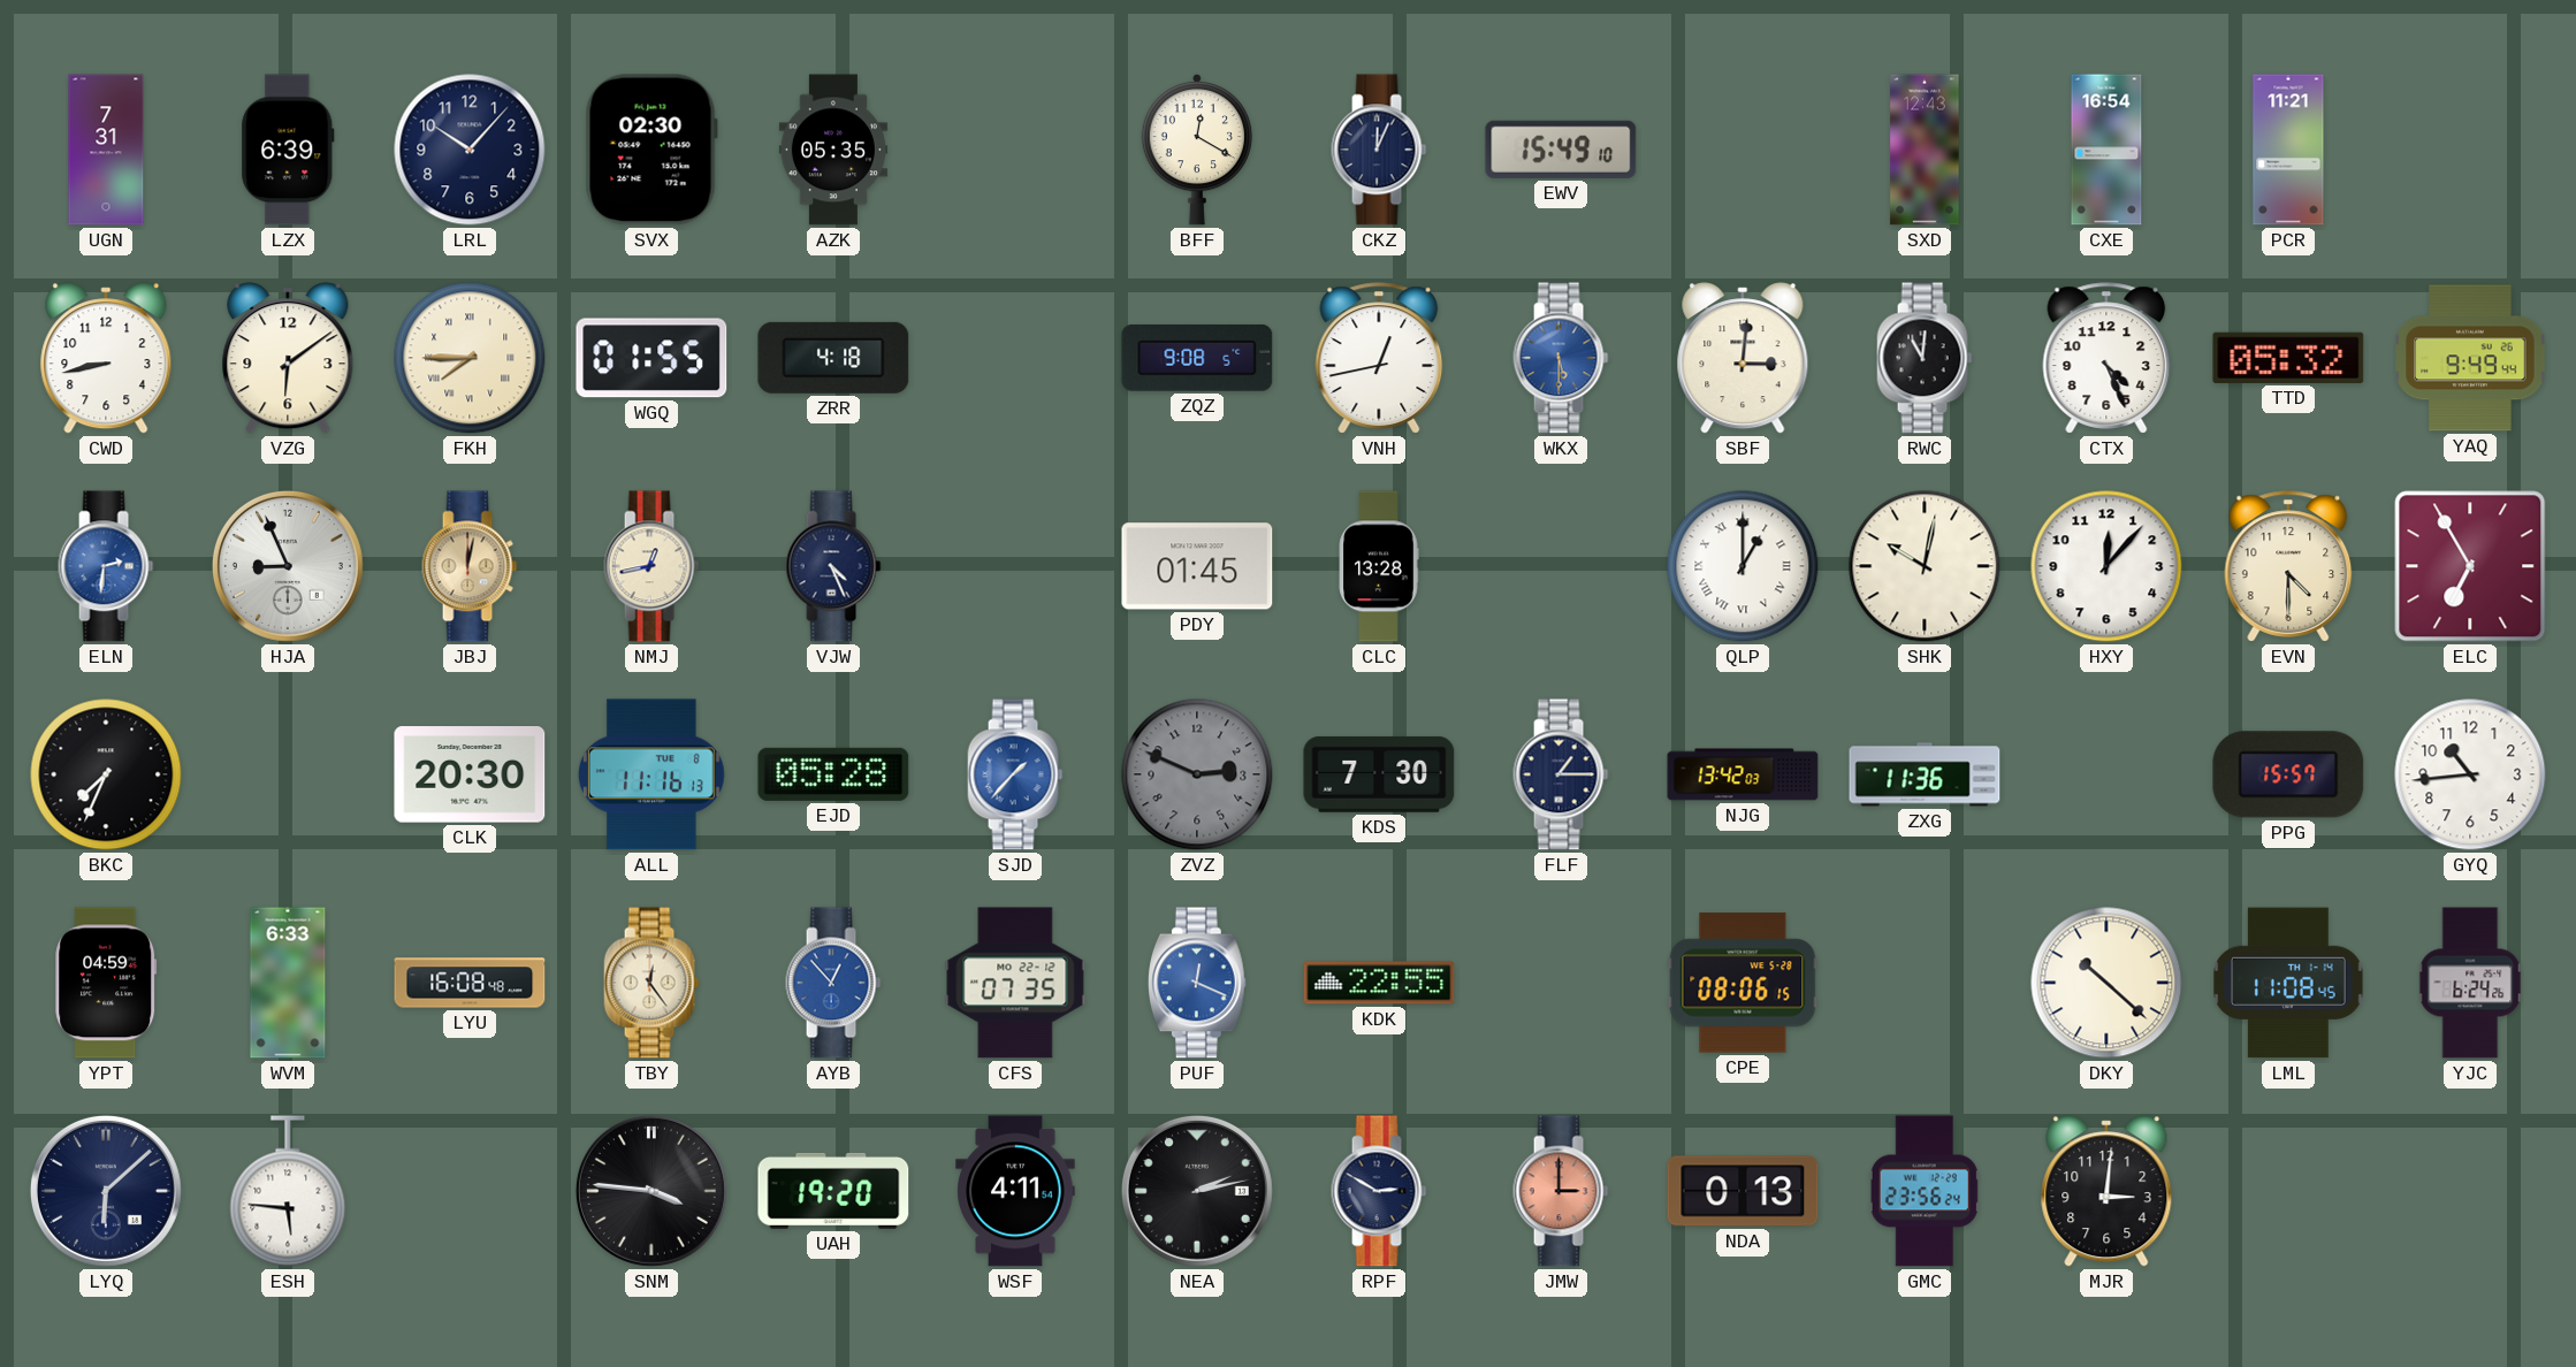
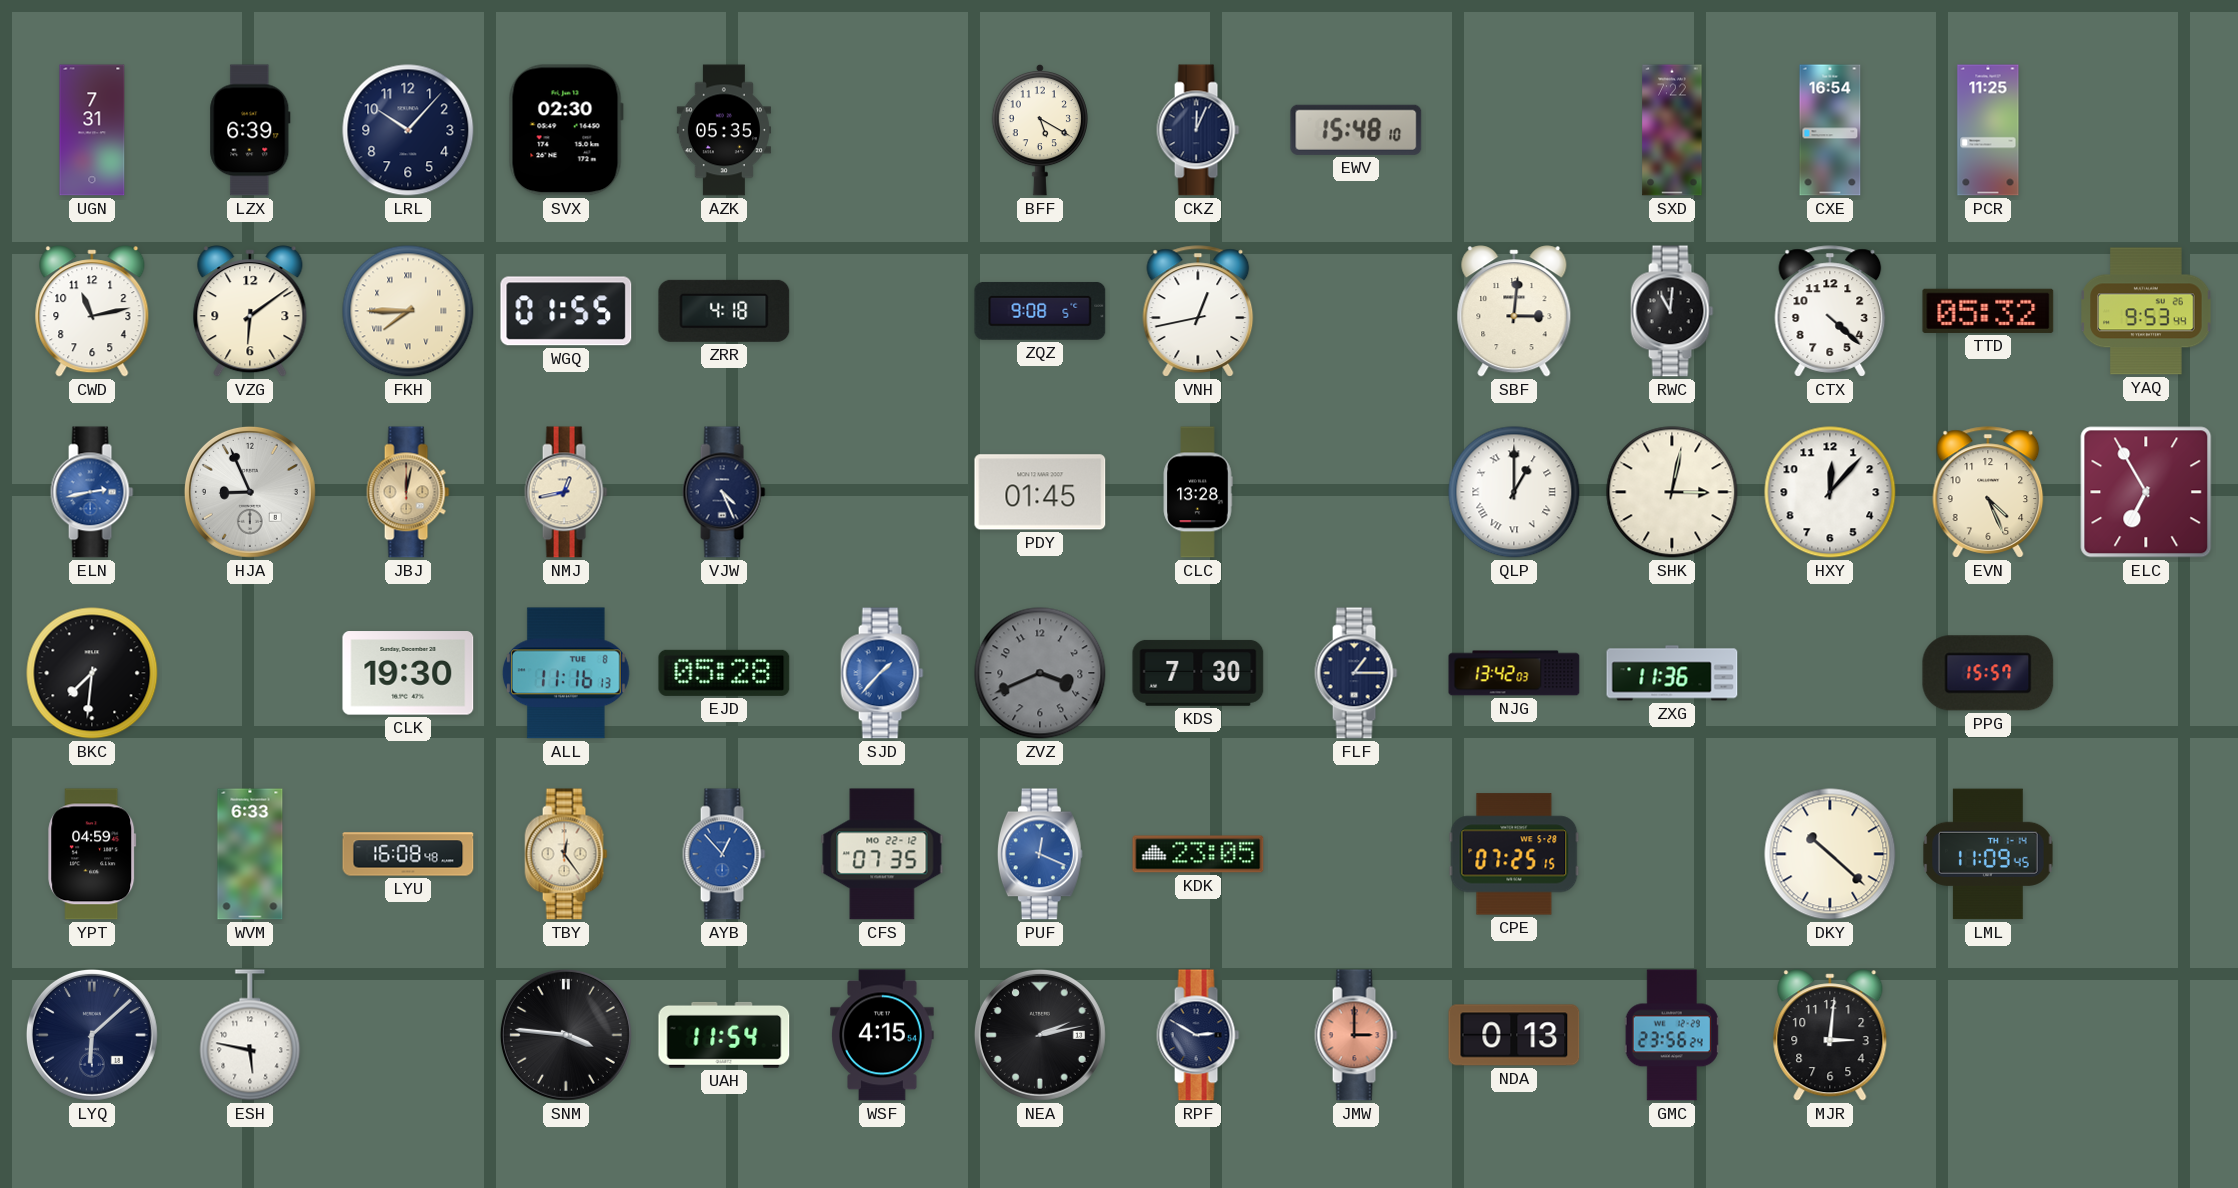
BFF: 12:20 -> 5:20
EWV: 15:49 -> 15:48
SXD: 12:43 -> 7:22
PCR: 11:21 -> 11:25
CWD: 8:43 -> 11:13
WKX: 5:30 -> none
CTX: 4:26 -> 4:22
YAQ: 9:49 -> 9:53
ELN: 2:31 -> 2:43
SHK: 10:02 -> 3:02
EVN: 4:30 -> 4:26
BKC: 7:34 -> 7:31
CLK: 20:30 -> 19:30
ZVZ: 2:49 -> 3:41
GYQ: 10:44 -> none
KDK: 22:55 -> 23:05
CPE: 08:06 -> 07:25
LML: 11:08 -> 11:09
YJC: 6:24 -> none
ESH: 5:46 -> 5:47
UAH: 19:20 -> 11:54
WSF: 4:11 -> 4:15
